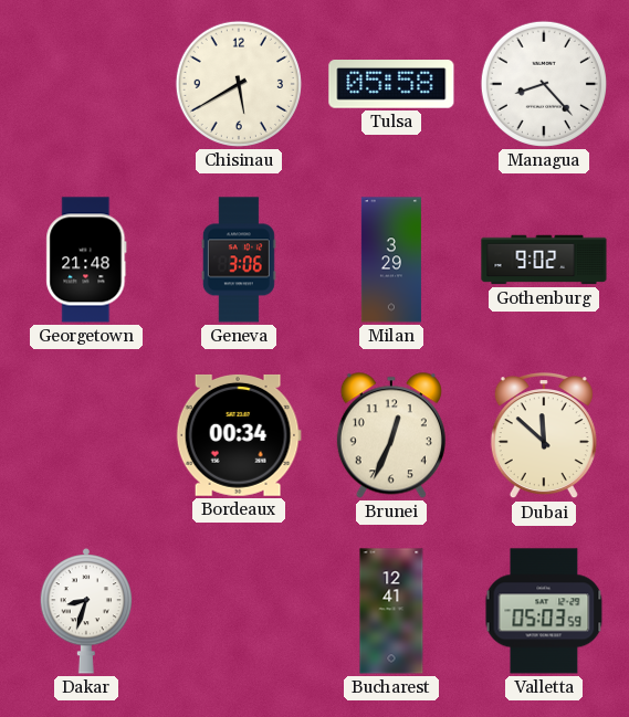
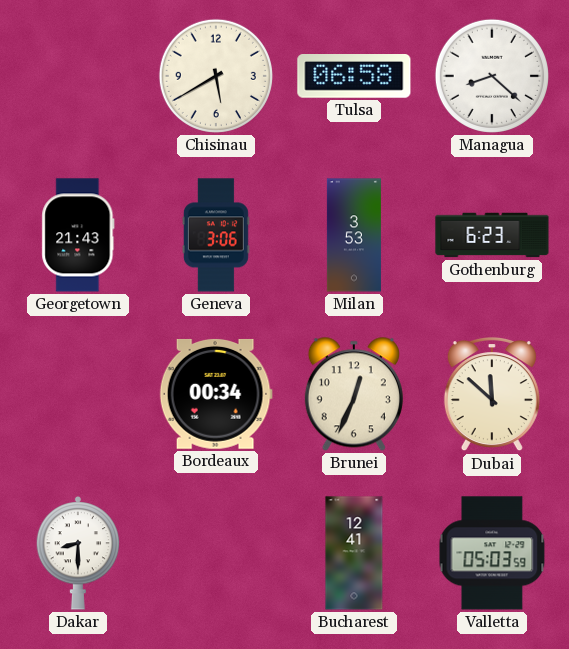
Tulsa: 05:58 -> 06:58
Managua: 8:23 -> 8:22
Georgetown: 21:48 -> 21:43
Milan: 3:29 -> 3:53
Gothenburg: 9:02 -> 6:23
Dakar: 8:33 -> 8:30
